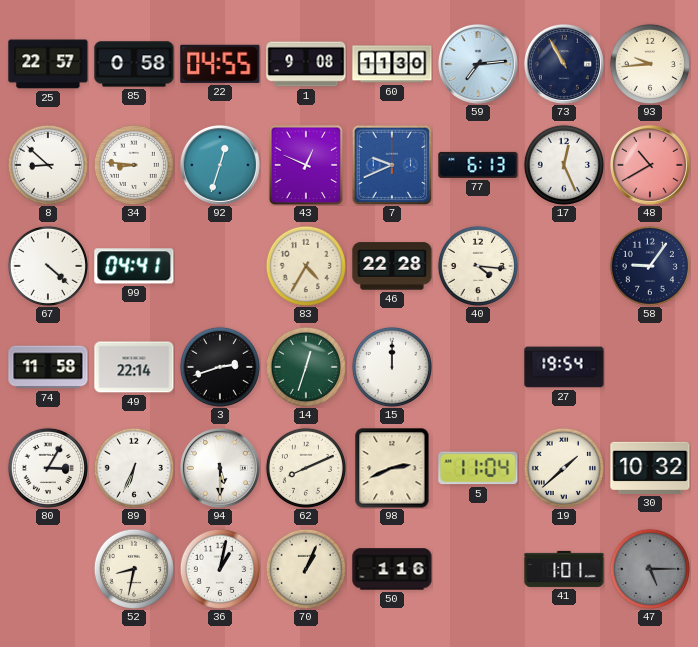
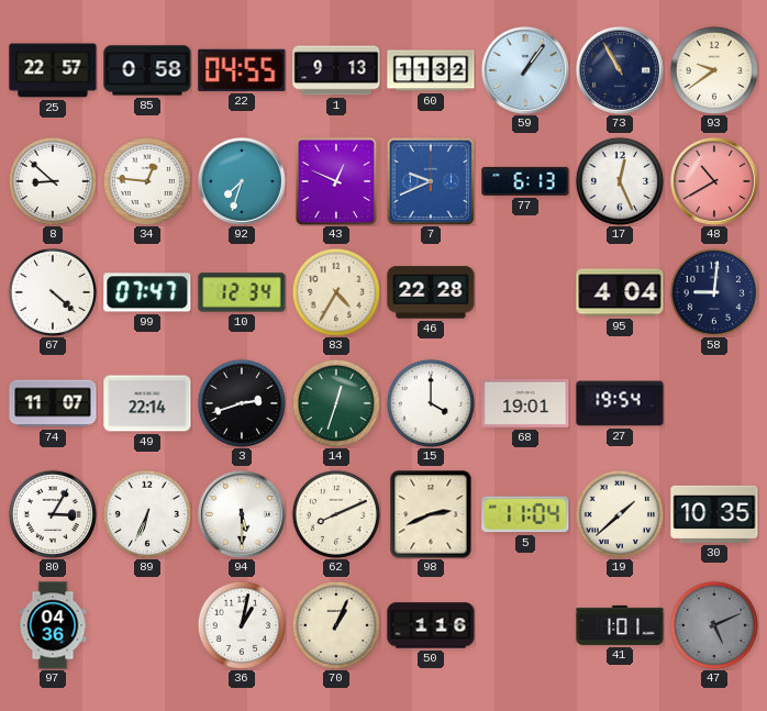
1: 9:08 -> 9:13
60: 11:30 -> 11:32
59: 7:14 -> 1:06
93: 9:44 -> 9:39
34: 8:46 -> 12:46
92: 12:33 -> 7:33
99: 04:41 -> 07:47
10: none -> 12:34
40: 4:16 -> none
95: none -> 4:04
58: 9:06 -> 9:01
74: 11:58 -> 11:07
15: 12:00 -> 4:00
68: none -> 19:01
30: 10:32 -> 10:35
97: none -> 04:36
52: 8:32 -> none
47: 5:15 -> 5:11
